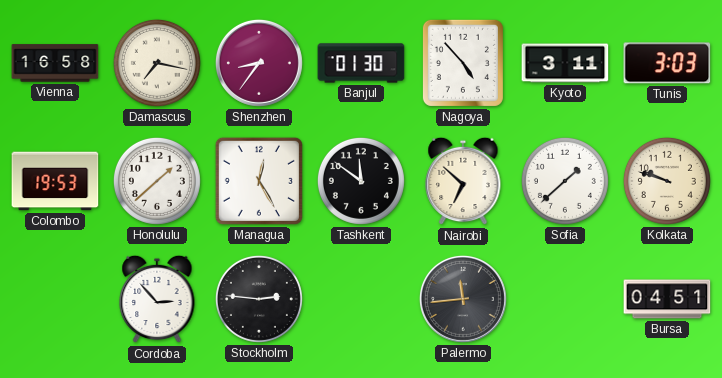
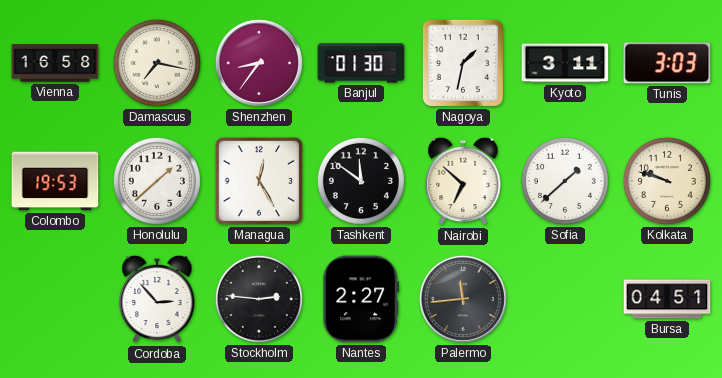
Nagoya: 4:53 -> 1:32
Nantes: none -> 2:27
